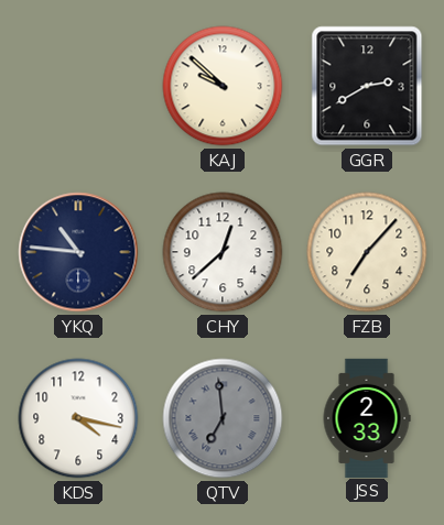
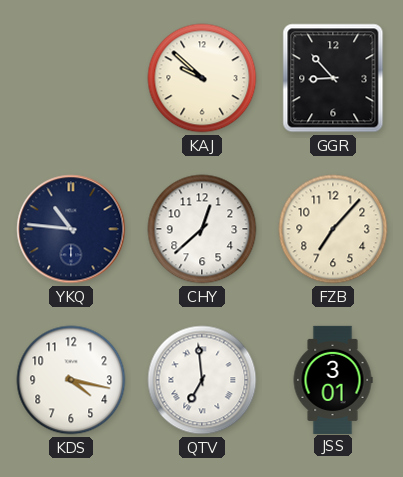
GGR: 2:40 -> 8:53
QTV dial: grey -> white
JSS: 2:33 -> 3:01
